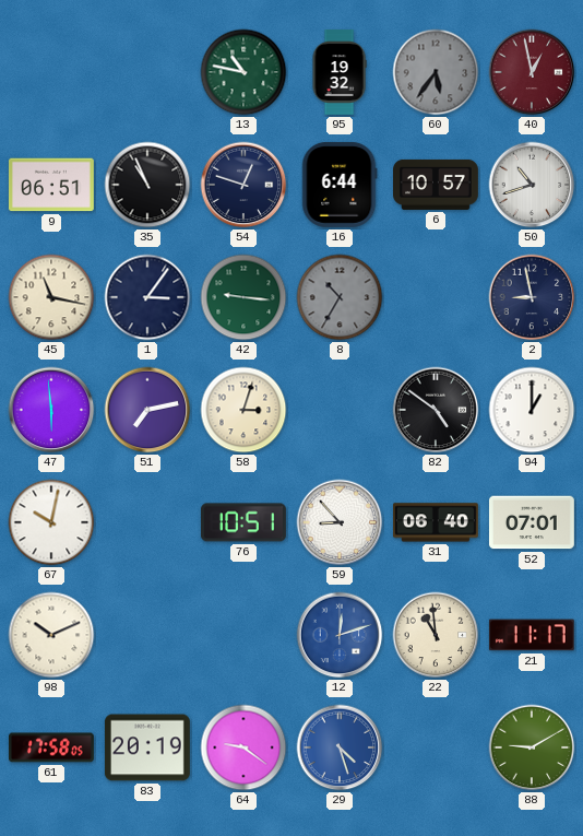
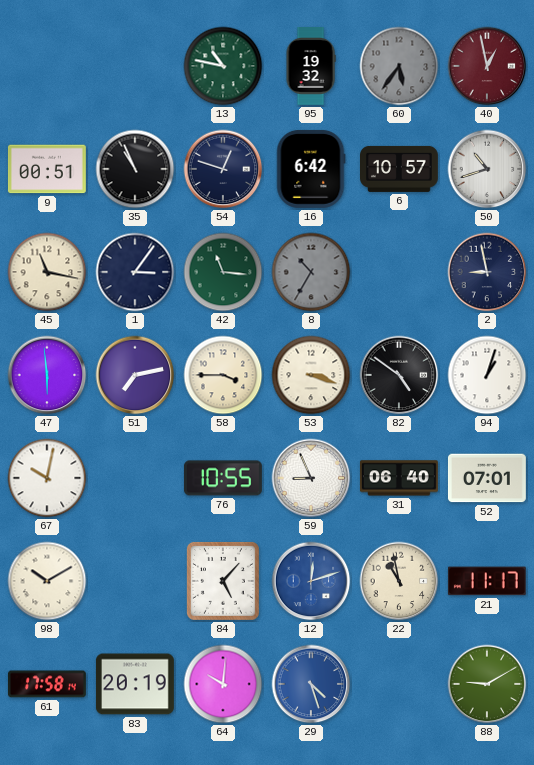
9: 06:51 -> 00:51
16: 6:44 -> 6:42
42: 9:16 -> 11:16
58: 3:03 -> 3:45
53: none -> 3:18
94: 1:00 -> 1:03
76: 10:51 -> 10:55
59: 8:53 -> 8:56
98: 10:11 -> 10:10
84: none -> 5:07
22: 10:59 -> 10:58
61: 17:58:05 -> 17:58:14
64: 9:21 -> 10:01
